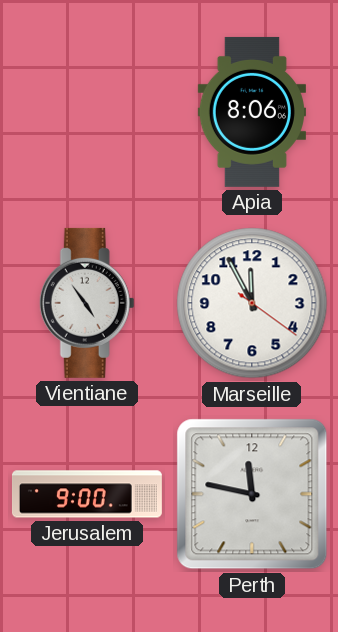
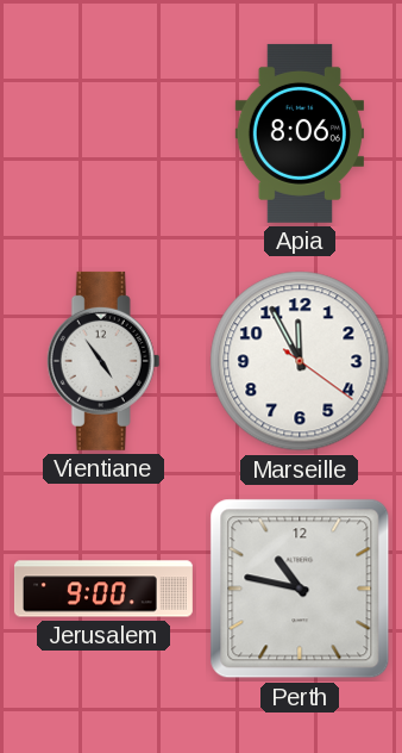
Perth: 11:47 -> 10:47
